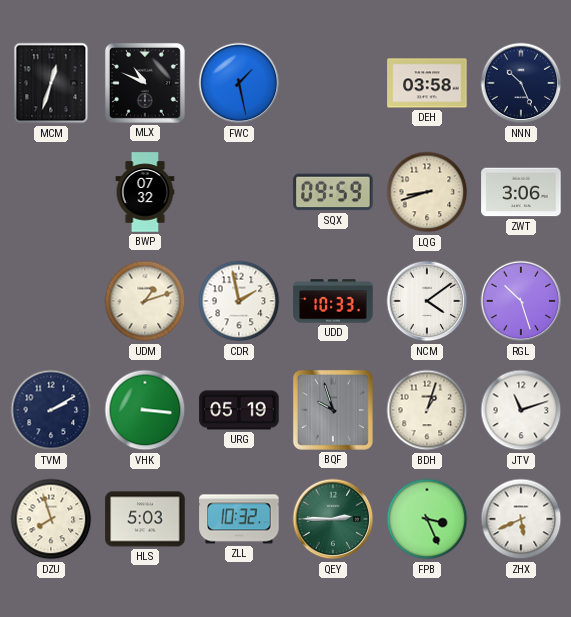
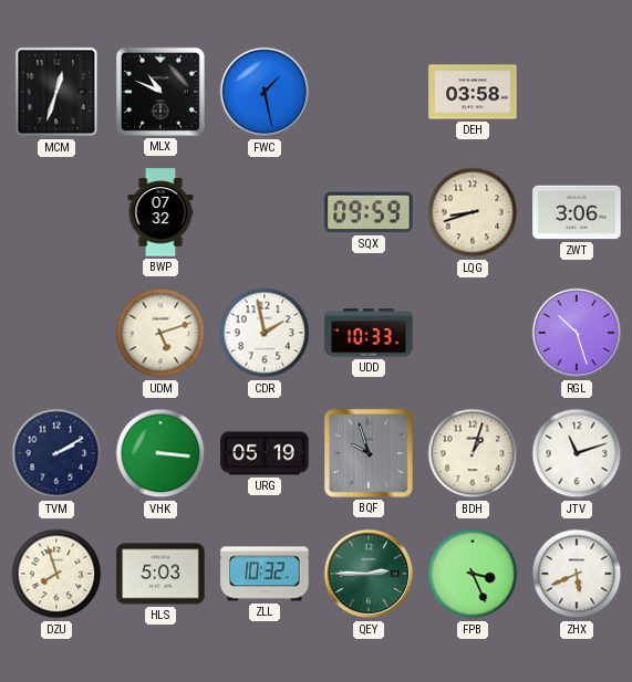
NNN: 10:26 -> none
UDM: 1:12 -> 5:12
NCM: 4:09 -> none
